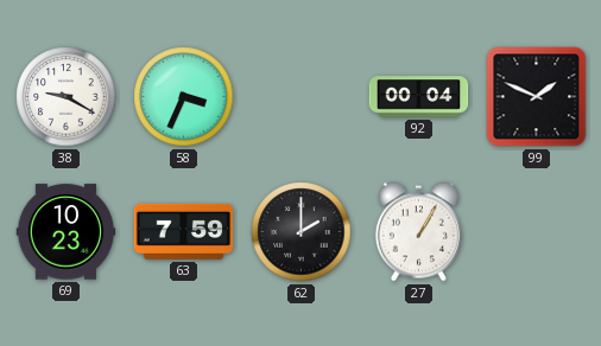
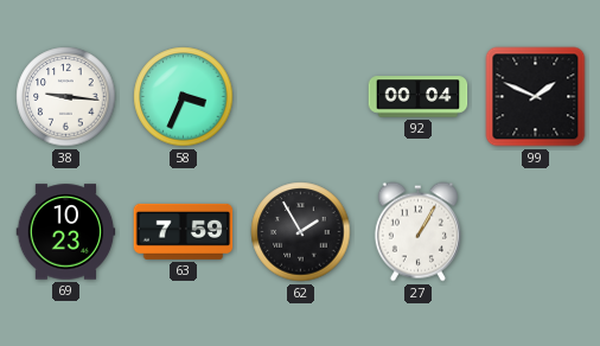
38: 9:20 -> 9:16
62: 2:00 -> 1:55
